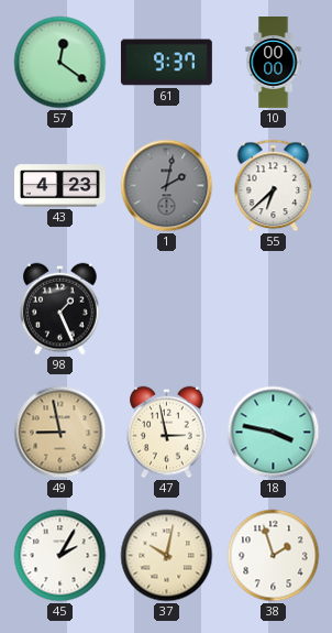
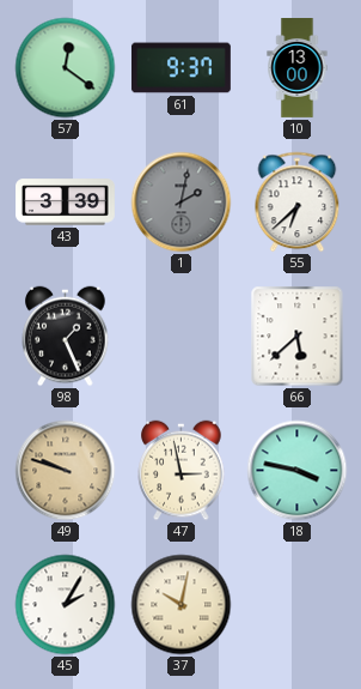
10: 00:00 -> 13:00
43: 4:23 -> 3:39
66: none -> 5:38
49: 8:58 -> 9:48
38: 1:57 -> none
